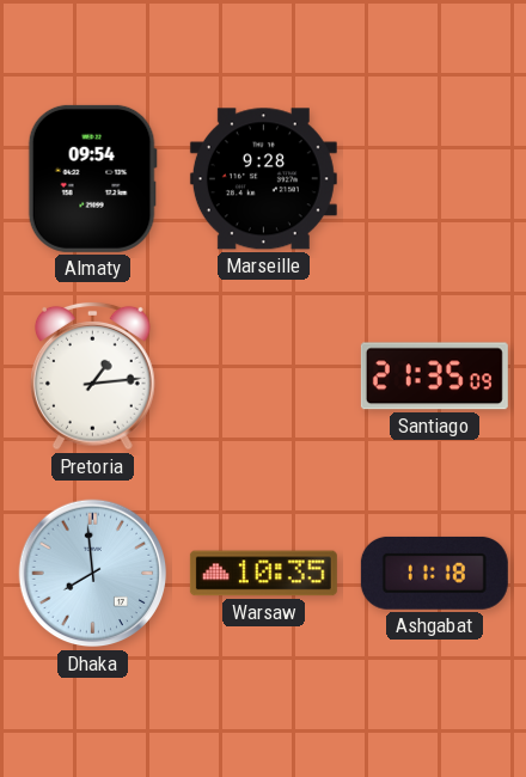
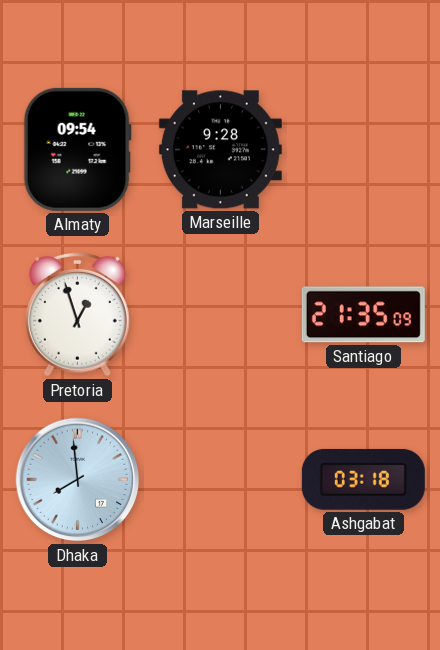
Pretoria: 1:14 -> 12:57
Warsaw: 10:35 -> none
Ashgabat: 11:18 -> 03:18
